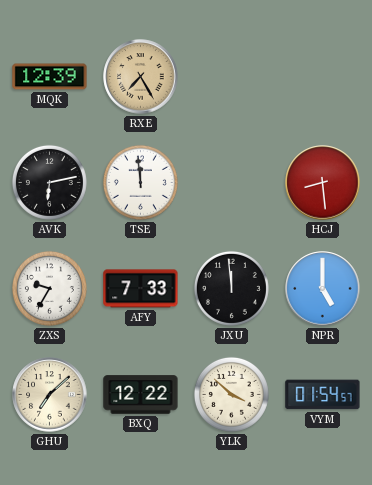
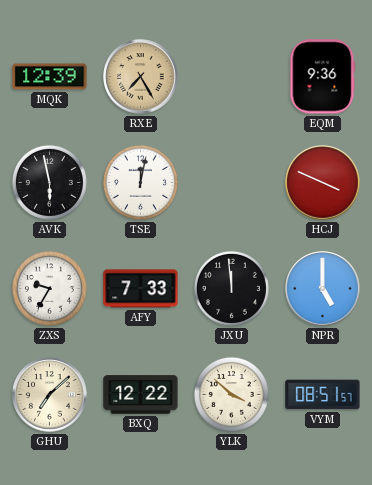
EQM: none -> 9:36
AVK: 6:13 -> 5:58
TSE: 11:59 -> 12:02
HCJ: 8:29 -> 3:49
VYM: 01:54 -> 08:51
